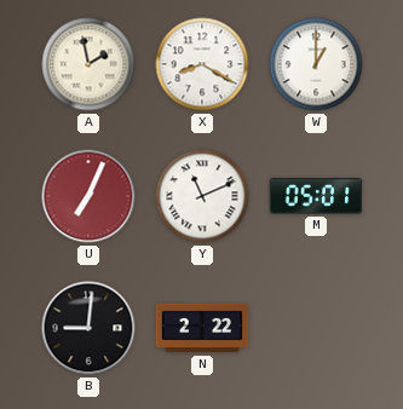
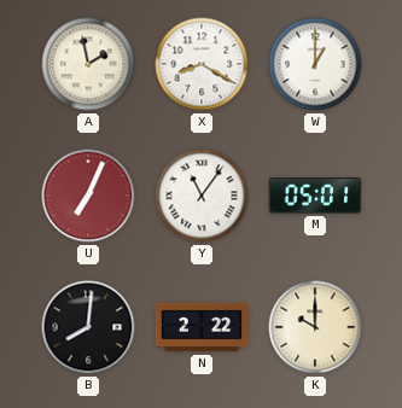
Y: 11:11 -> 11:06
B: 9:01 -> 8:01
K: none -> 10:00
